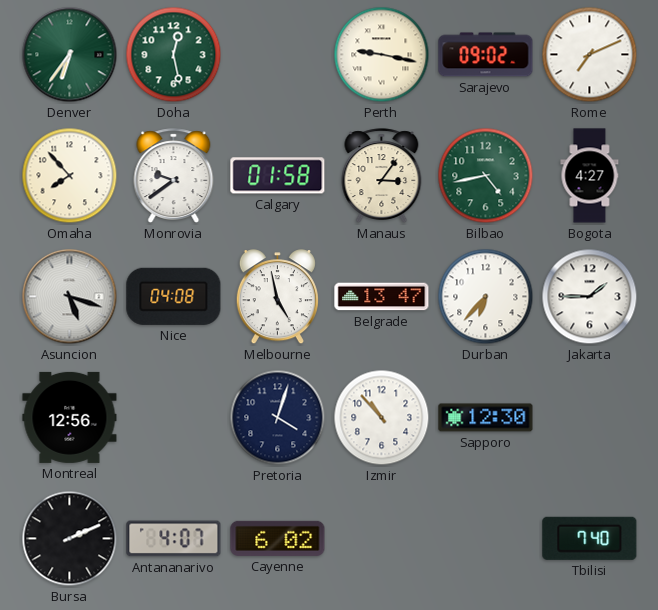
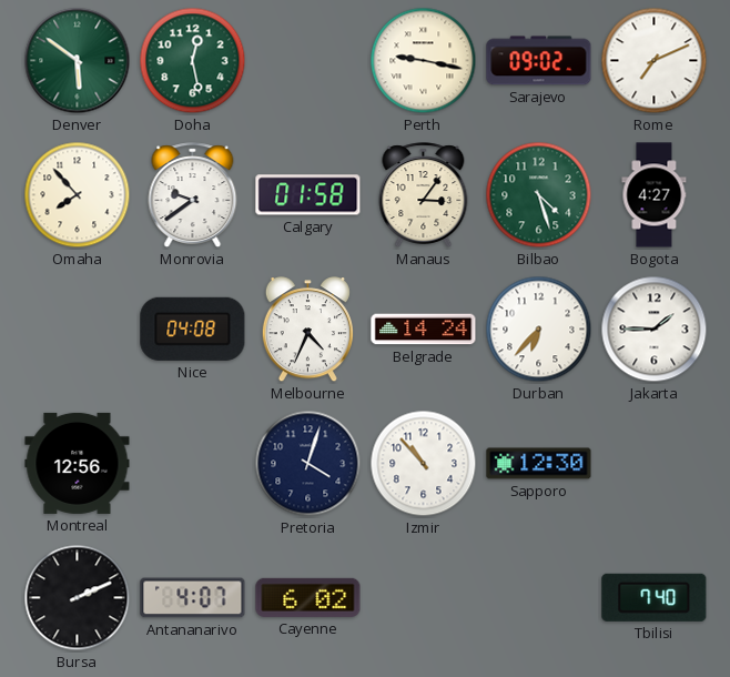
Denver: 6:36 -> 5:51
Bilbao: 4:43 -> 4:27
Asuncion: 5:18 -> none
Melbourne: 4:58 -> 4:34
Belgrade: 13:47 -> 14:24
